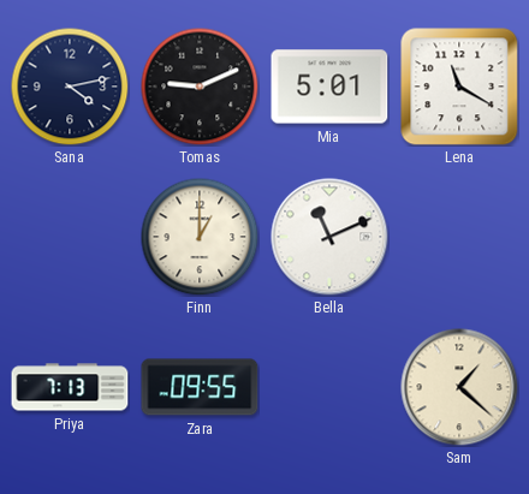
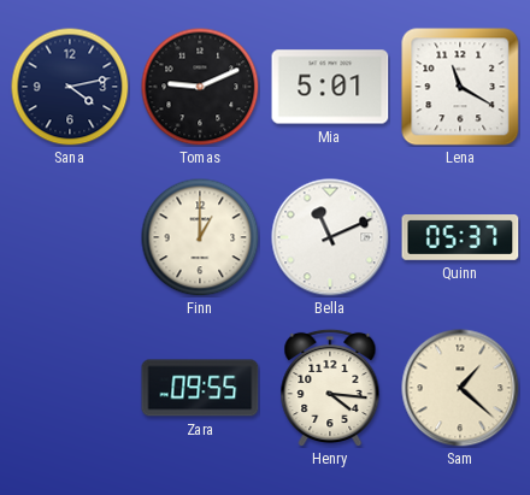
Quinn: none -> 05:37
Priya: 7:13 -> none
Henry: none -> 4:16
